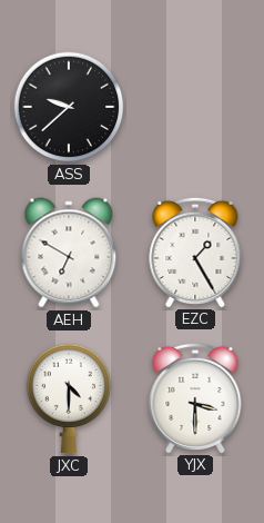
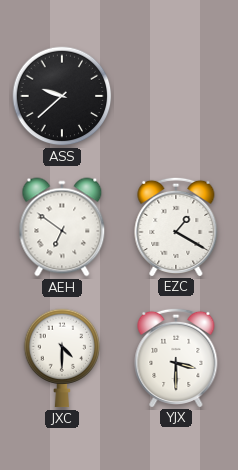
AEH: 6:50 -> 6:51
EZC: 1:25 -> 1:20
